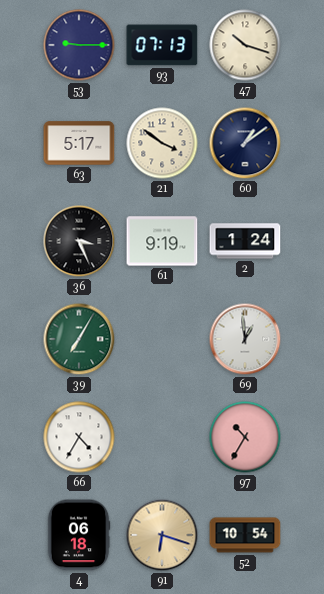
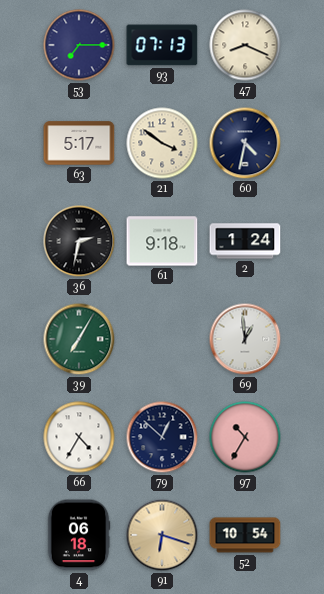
53: 9:15 -> 7:15
47: 10:18 -> 8:19
60: 1:09 -> 4:32
36: 3:26 -> 2:32
61: 9:19 -> 9:18
79: none -> 12:52
